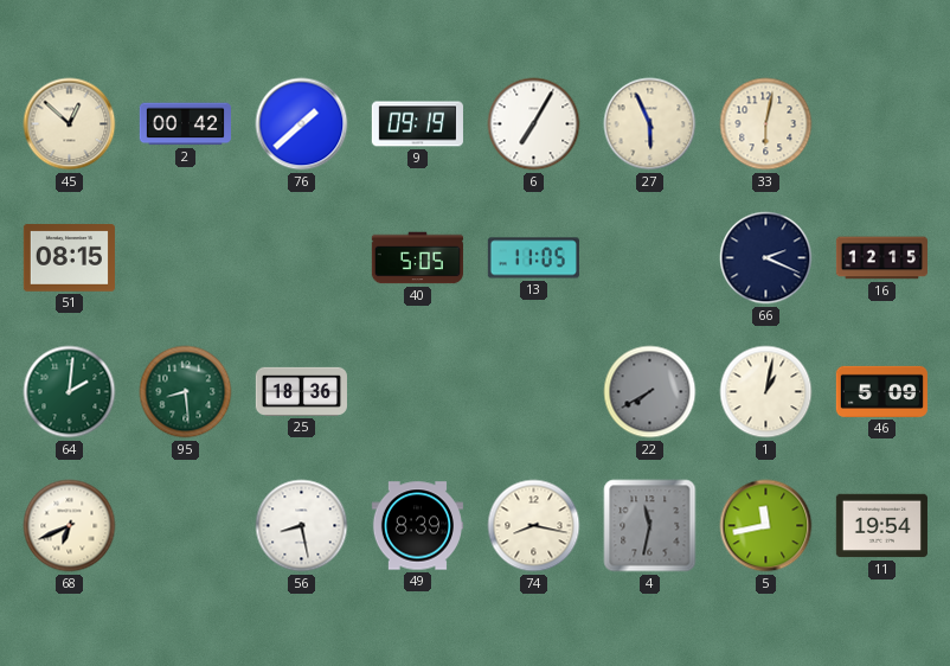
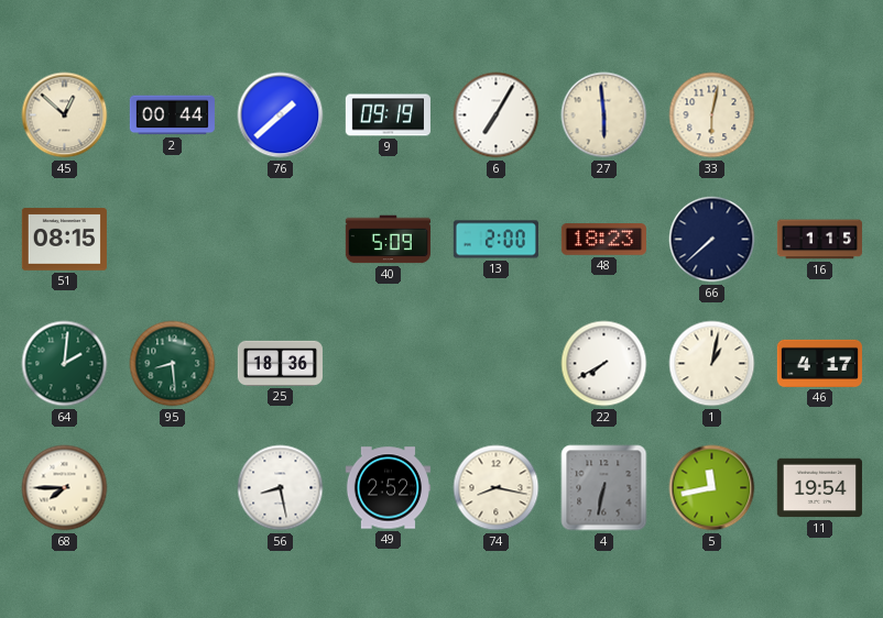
2: 00:42 -> 00:44
27: 5:56 -> 5:59
40: 5:05 -> 5:09
13: 11:05 -> 2:00
48: none -> 18:23
66: 2:19 -> 7:38
16: 12:15 -> 1:15
22 dial: grey -> white
46: 5:09 -> 4:17
68: 6:41 -> 7:45
49: 8:39 -> 2:52
4: 11:32 -> 6:32
